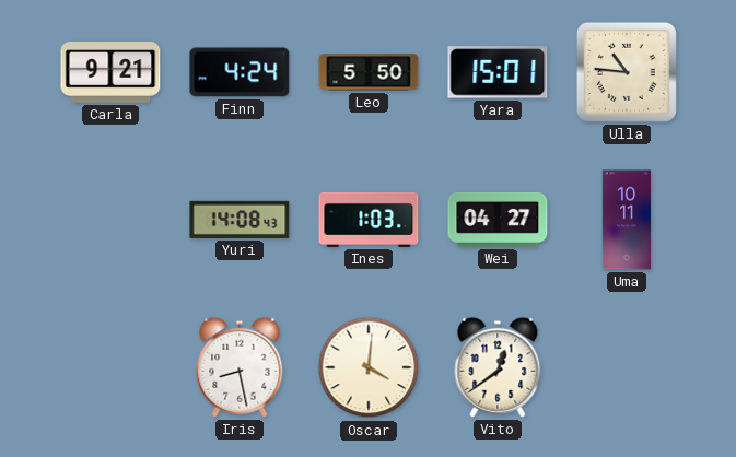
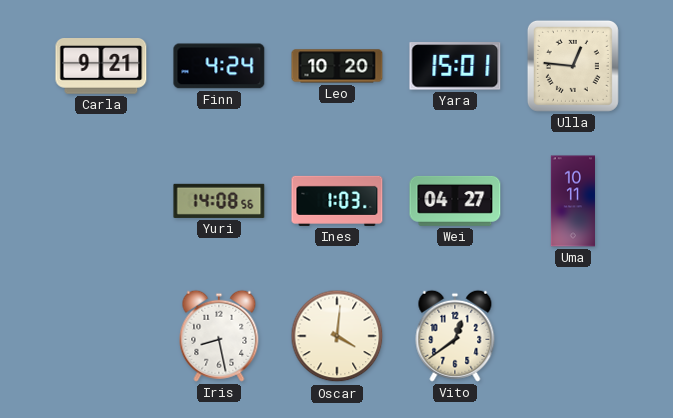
Leo: 5:50 -> 10:20
Ulla: 10:46 -> 12:46
Yuri: 14:08:43 -> 14:08:56
